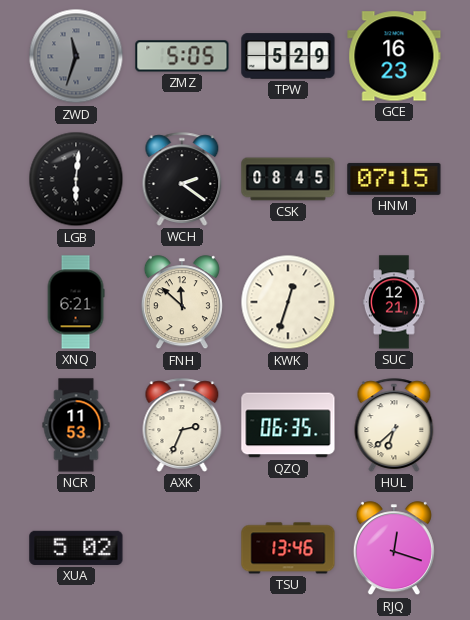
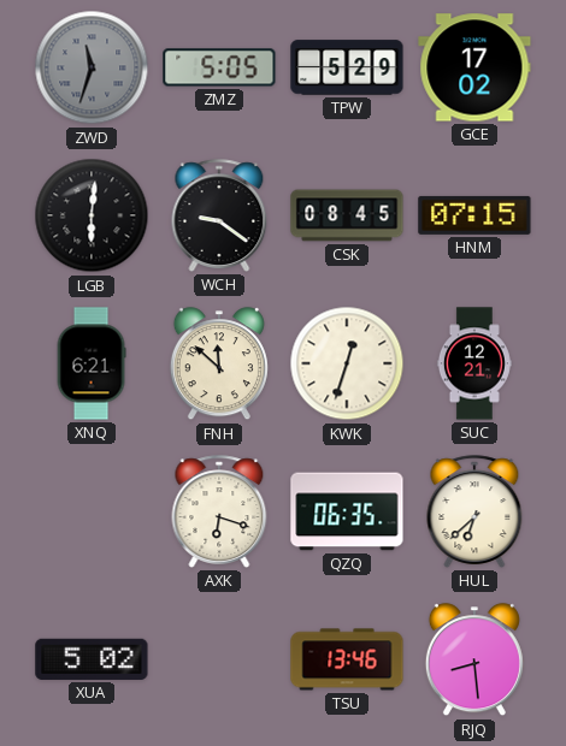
GCE: 16:23 -> 17:02
WCH: 2:21 -> 9:21
NCR: 11:53 -> none
AXK: 2:34 -> 6:18
RJQ: 12:18 -> 8:29
